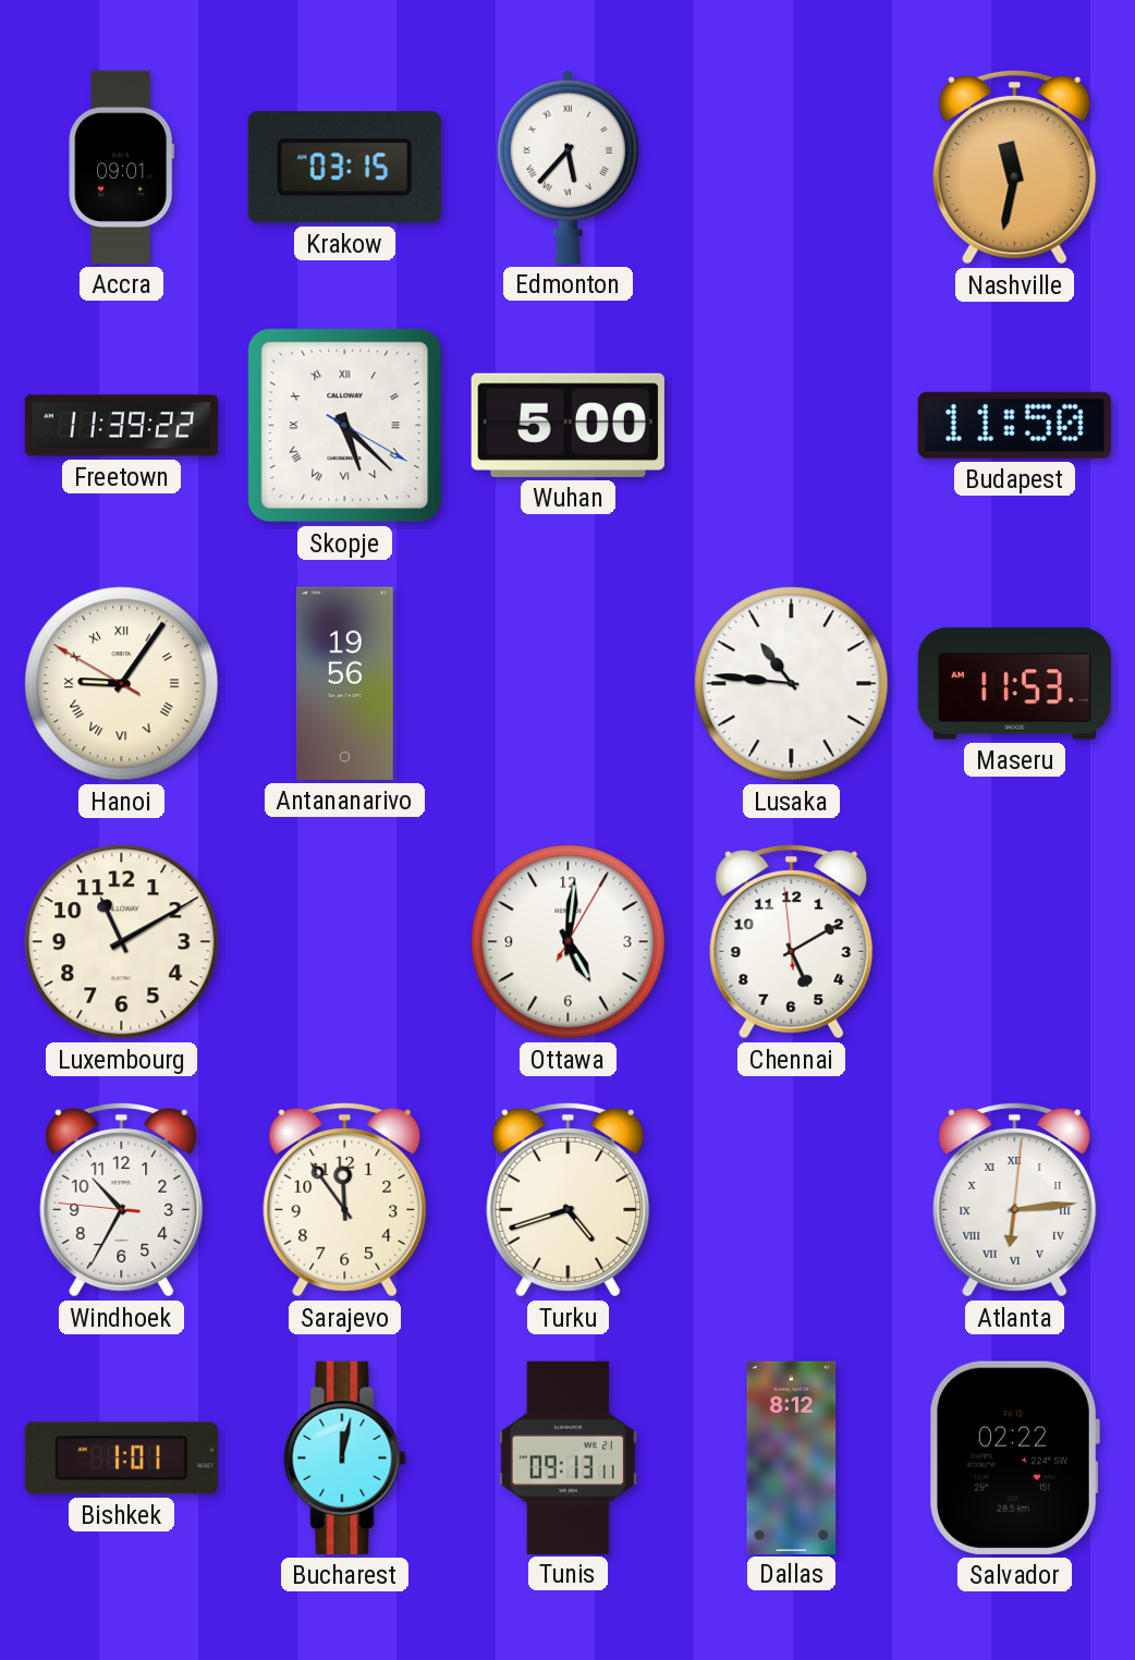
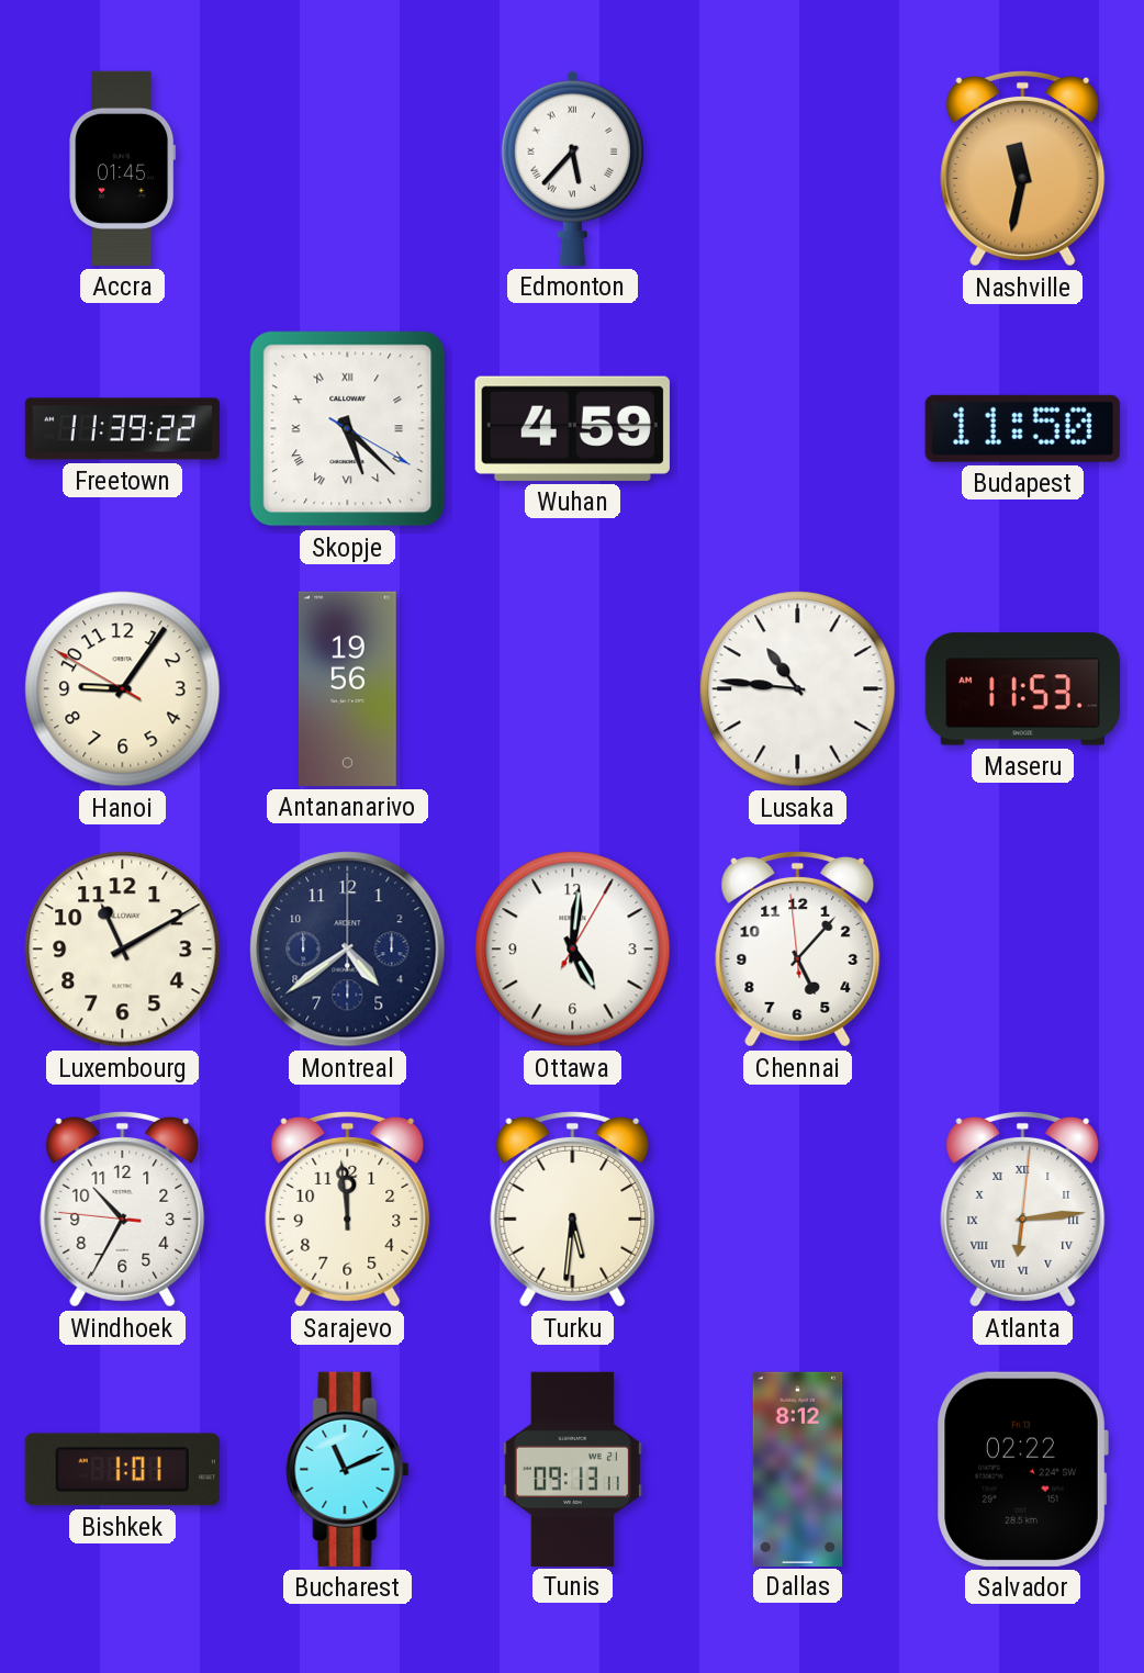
Accra: 09:01 -> 01:45
Krakow: 03:15 -> none
Wuhan: 5:00 -> 4:59
Hanoi numerals: Roman -> Arabic
Montreal: none -> 4:39
Chennai: 5:09 -> 5:06
Sarajevo: 11:54 -> 11:59
Turku: 4:42 -> 5:31
Bucharest: 12:02 -> 11:11
